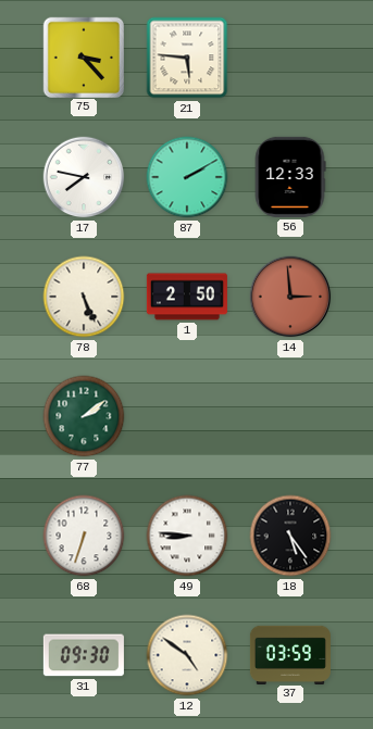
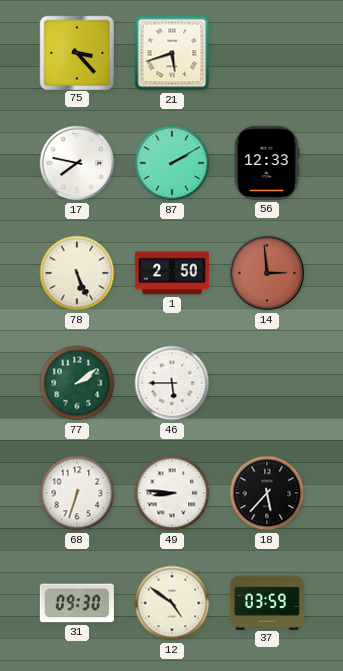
21: 5:46 -> 5:42
46: none -> 5:45
18: 5:24 -> 5:37
